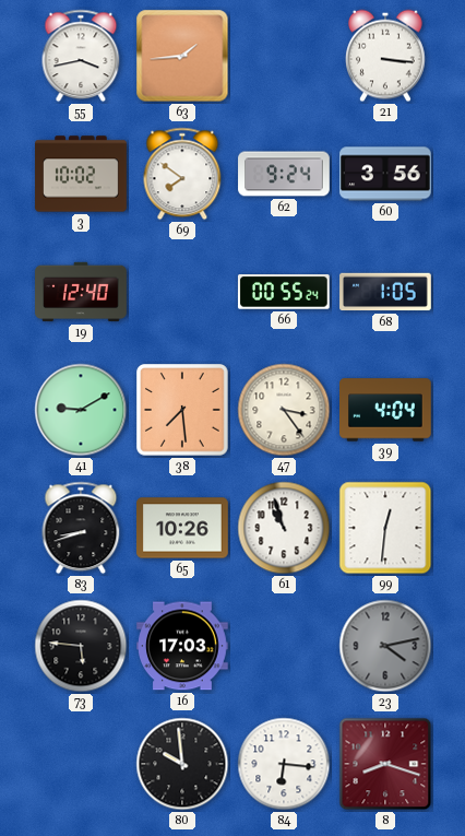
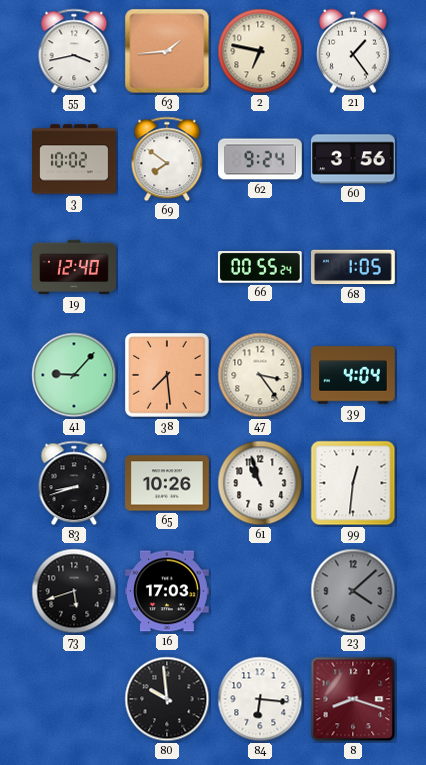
2: none -> 6:47
21: 3:16 -> 1:24
41: 9:10 -> 9:07
73: 5:46 -> 5:42
23: 4:13 -> 4:08
